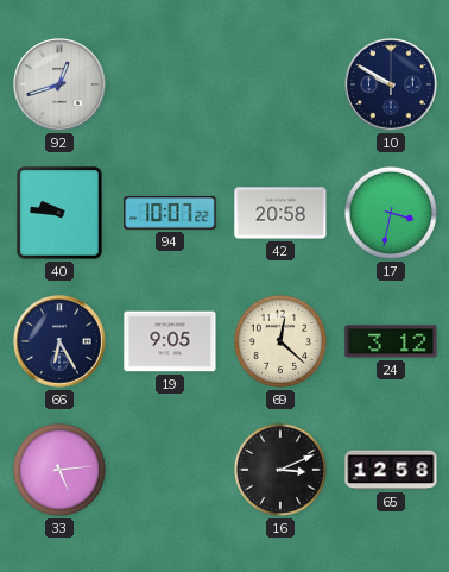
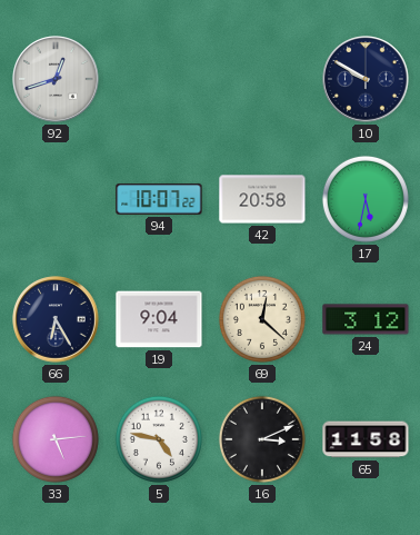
40: 9:46 -> none
17: 3:32 -> 5:32
19: 9:05 -> 9:04
5: none -> 4:47
65: 12:58 -> 11:58
